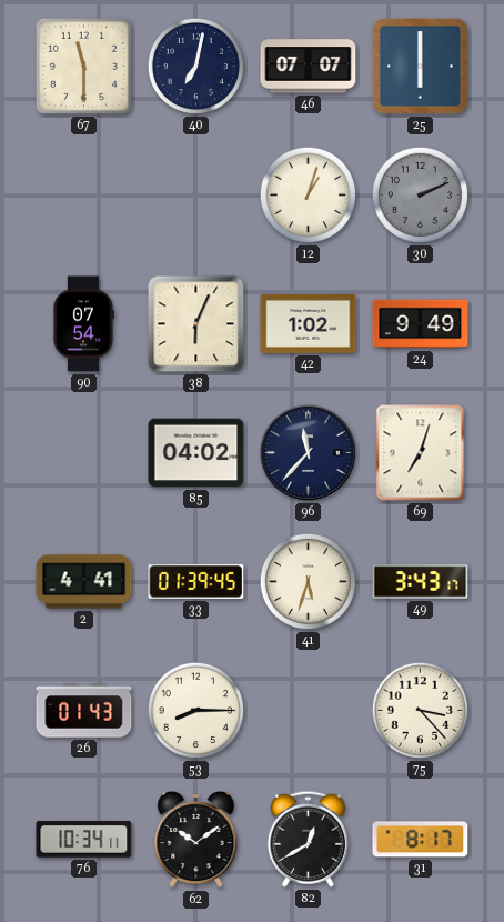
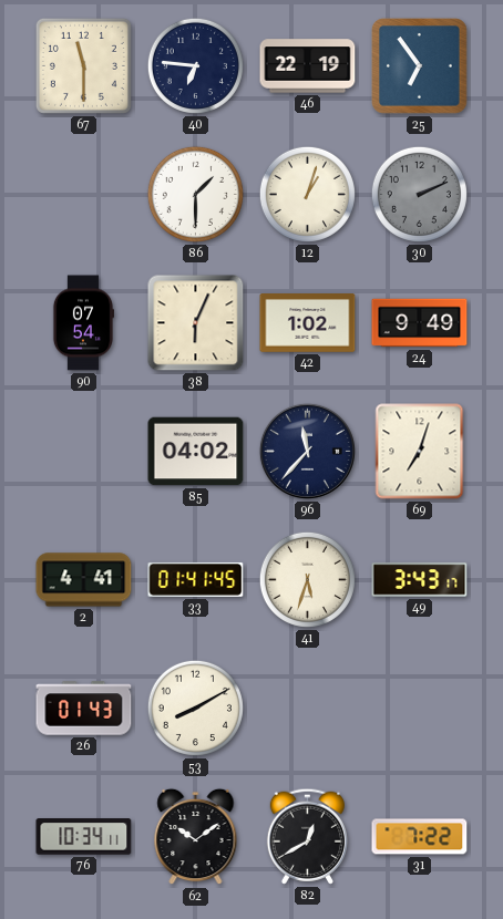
40: 7:02 -> 6:46
46: 07:07 -> 22:19
25: 6:00 -> 6:54
86: none -> 1:30
33: 01:39 -> 01:41
53: 8:15 -> 8:10
75: 3:23 -> none
31: 8:17 -> 7:22
